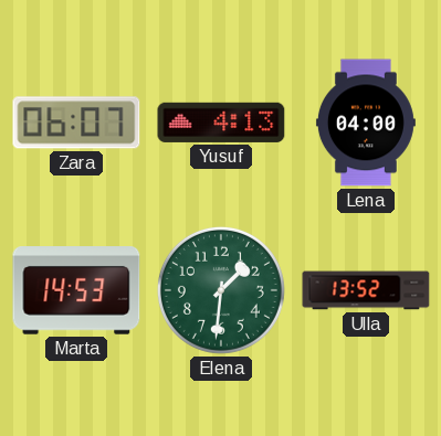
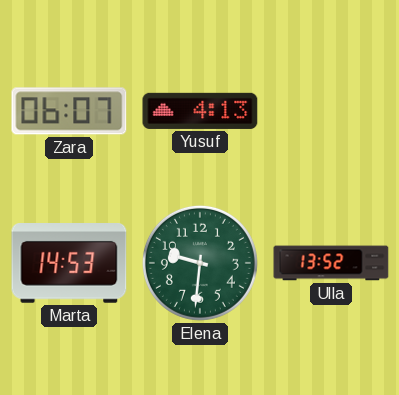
Lena: 04:00 -> none
Elena: 1:31 -> 9:31
